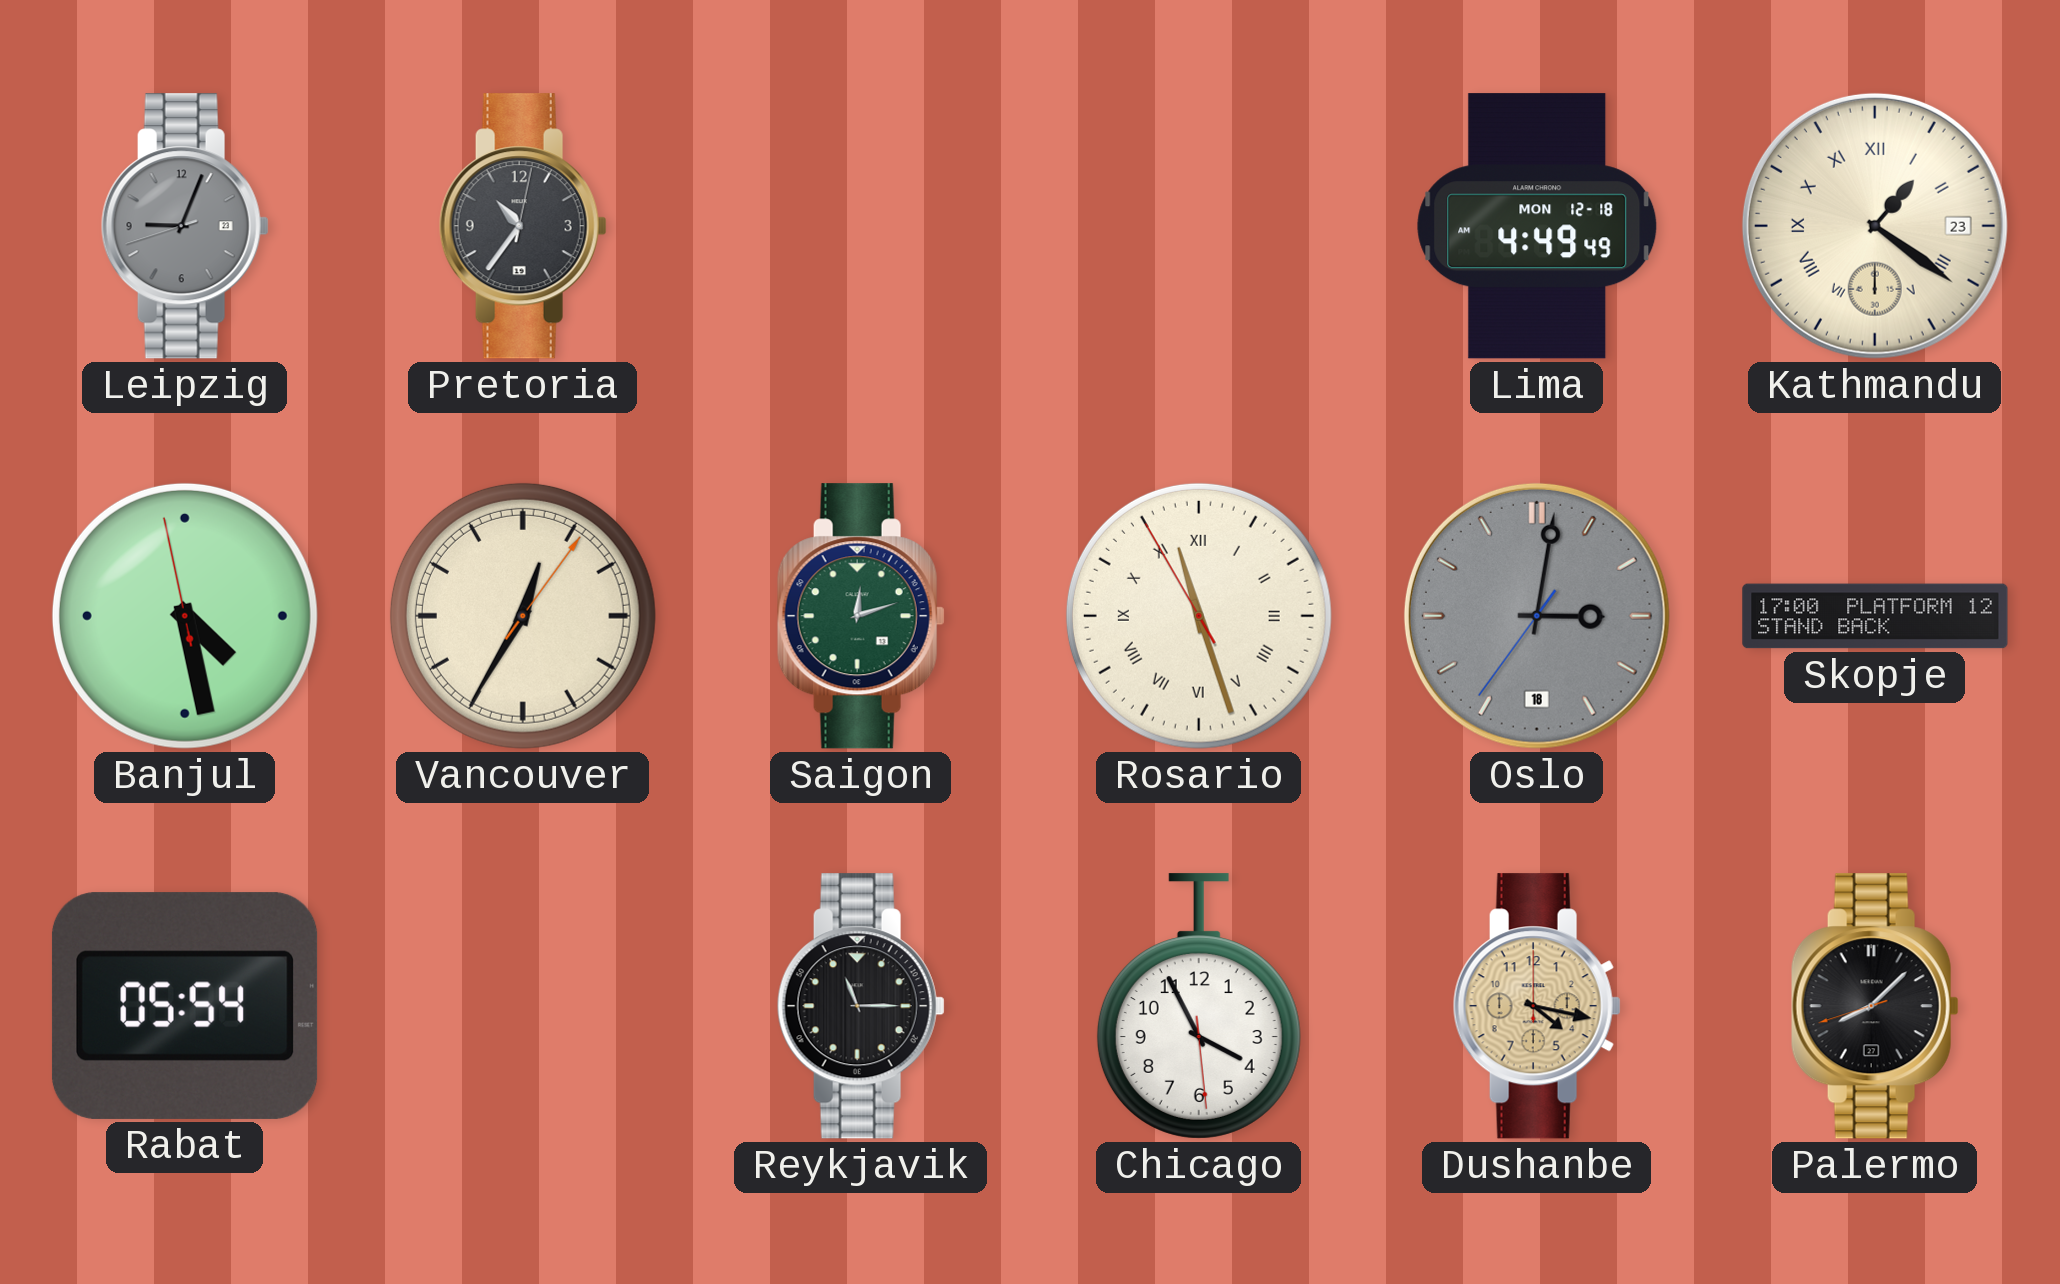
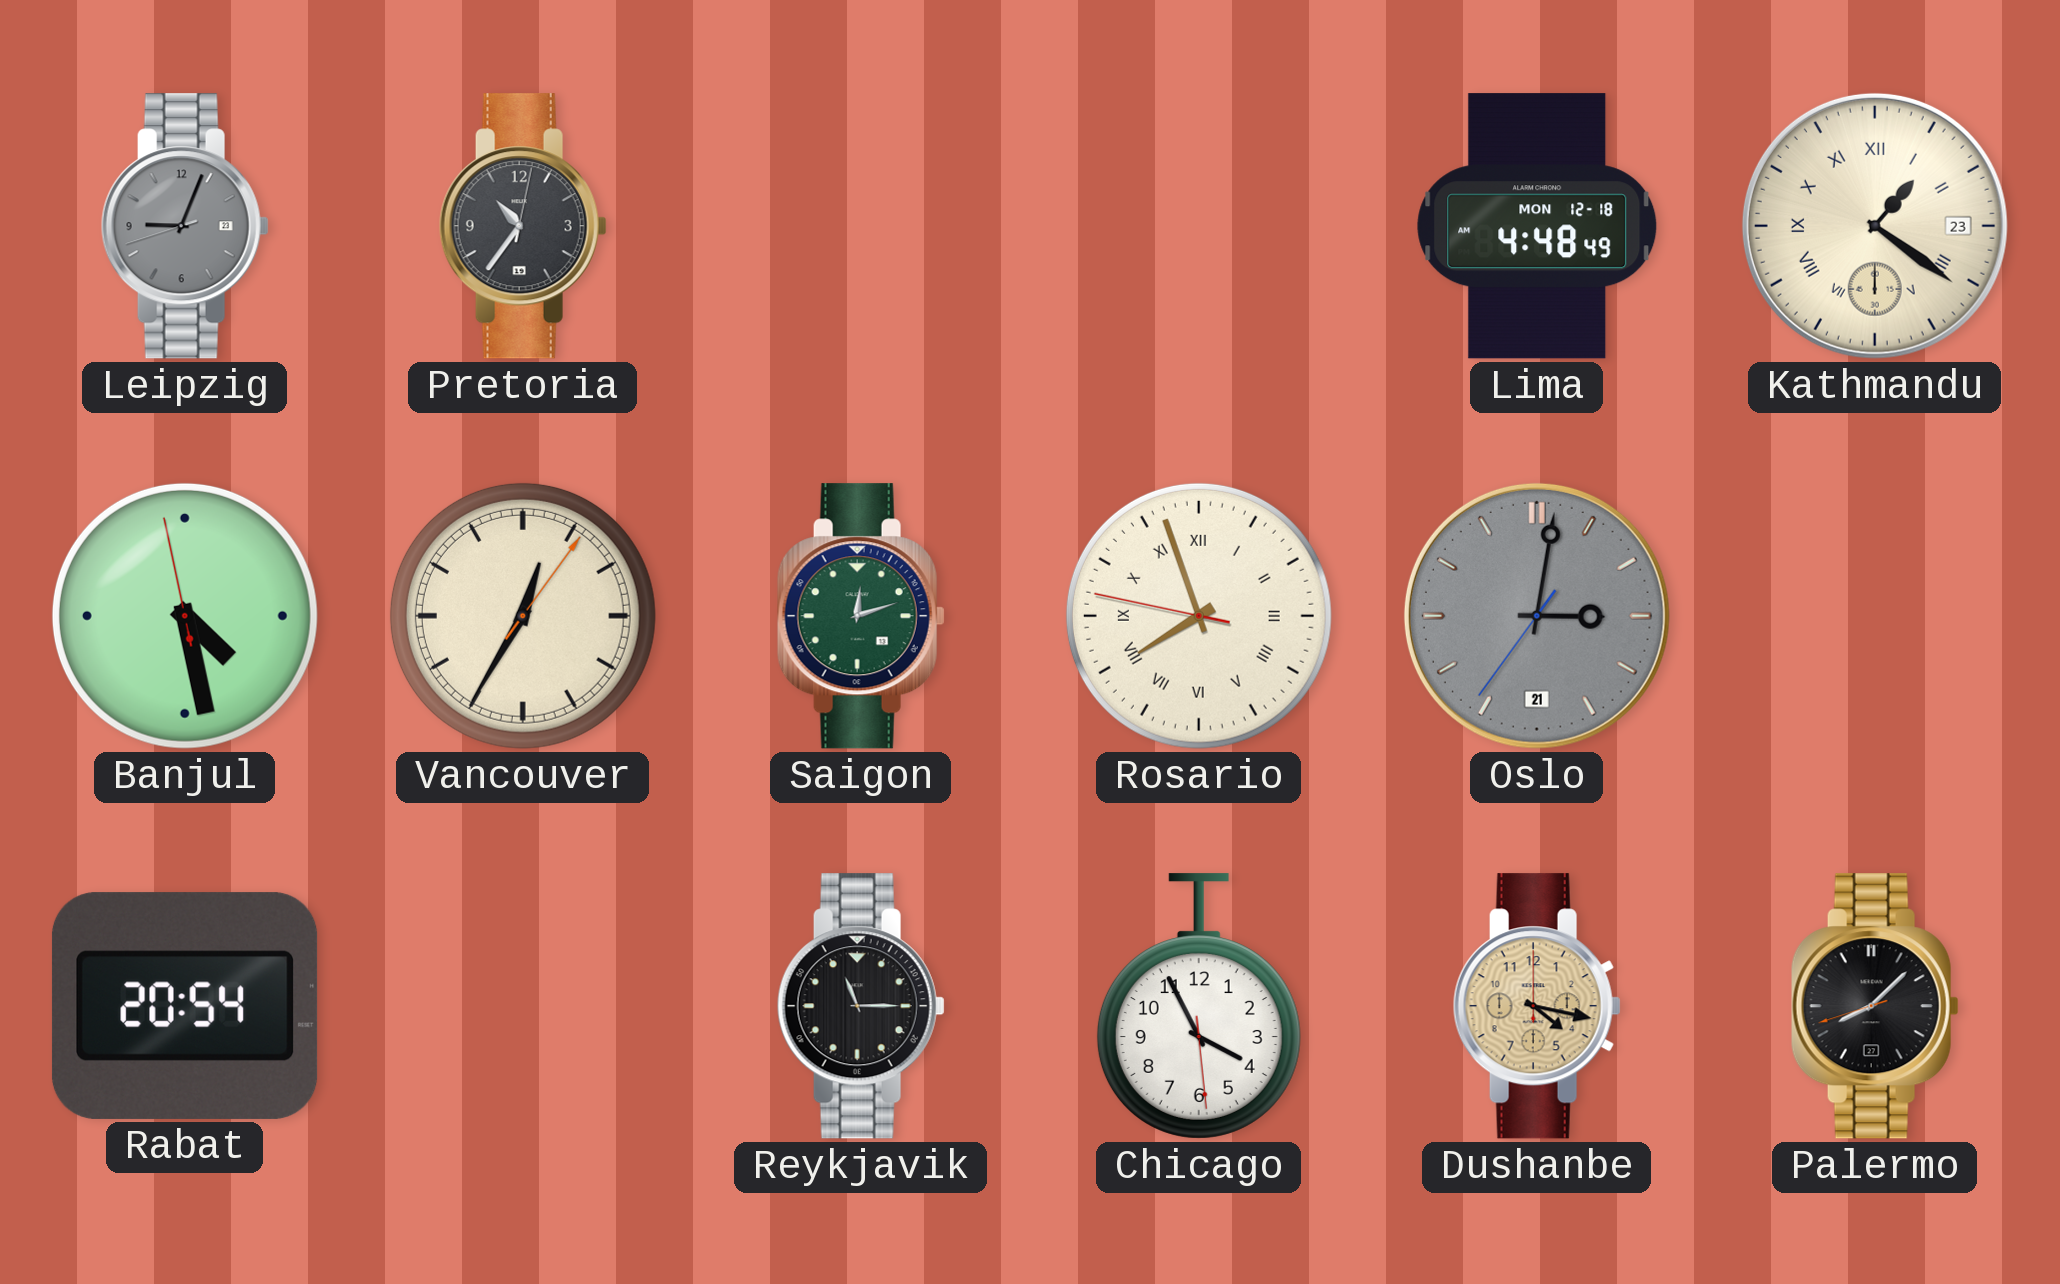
Lima: 4:49 -> 4:48
Rosario: 11:26 -> 7:56
Oslo date: 18 -> 21
Skopje: 17:00 -> none
Rabat: 05:54 -> 20:54
